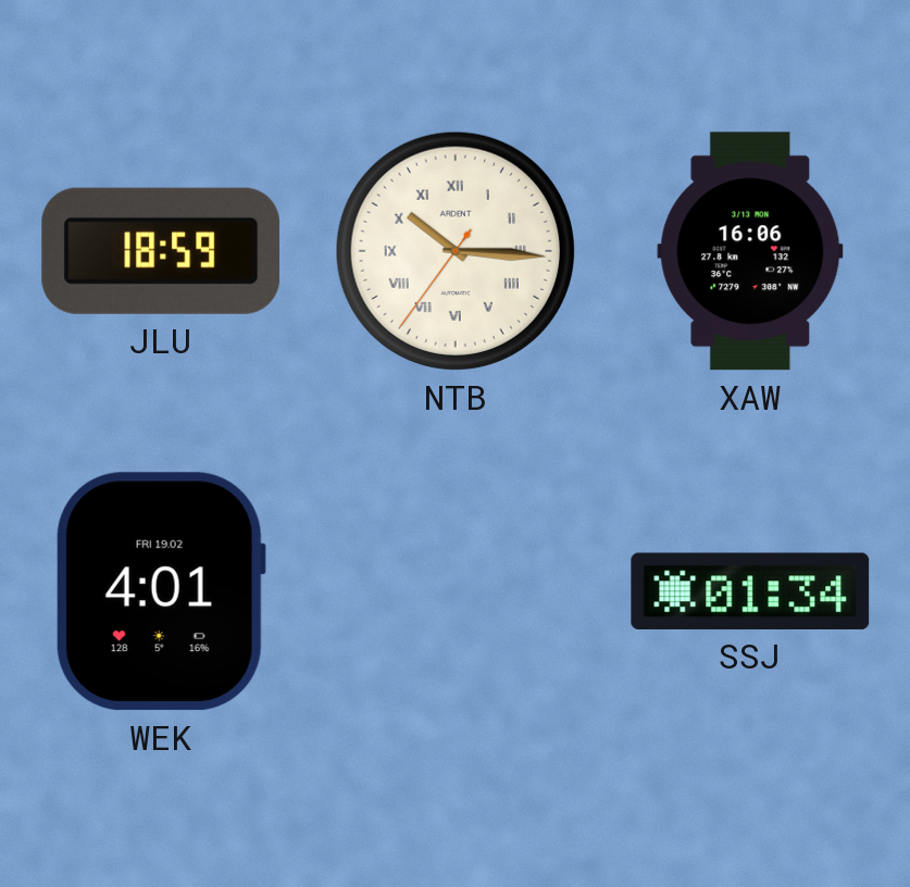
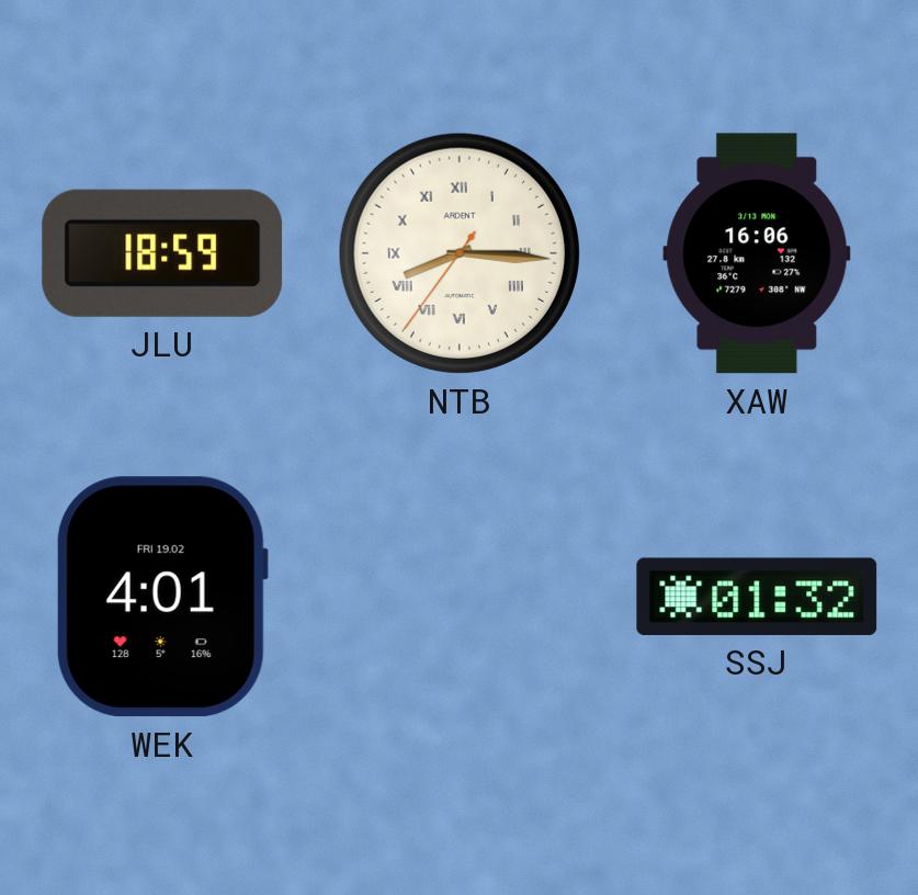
NTB: 10:15 -> 8:15
SSJ: 01:34 -> 01:32
